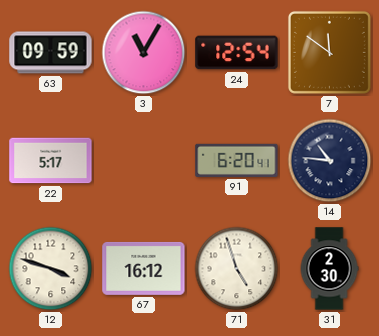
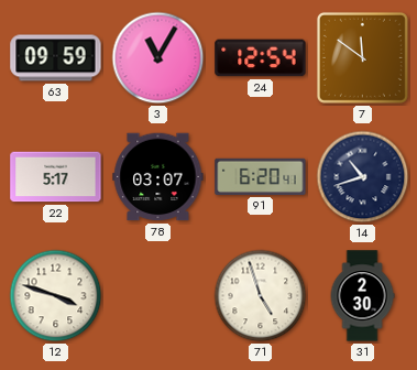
78: none -> 03:07
14: 10:46 -> 10:42
67: 16:12 -> none
